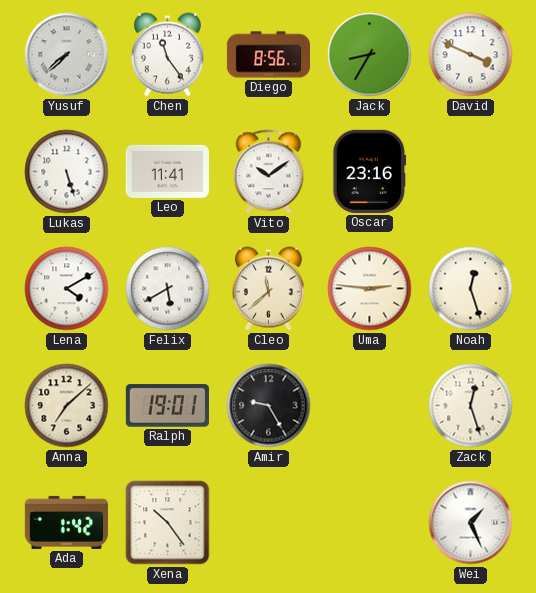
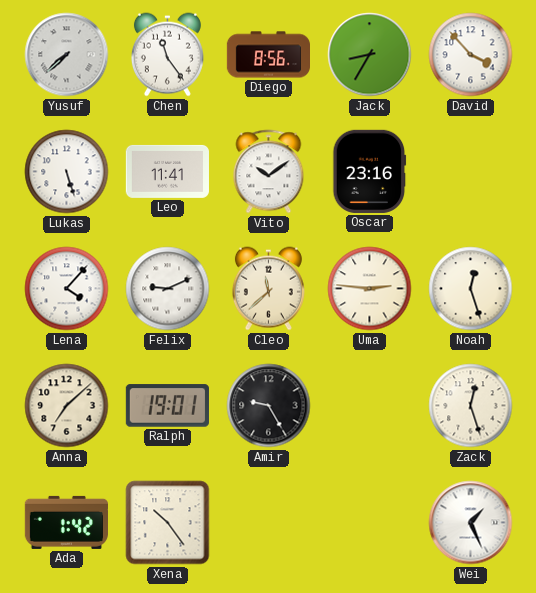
David: 3:49 -> 3:53
Lena: 4:10 -> 4:07
Felix: 5:40 -> 9:11
